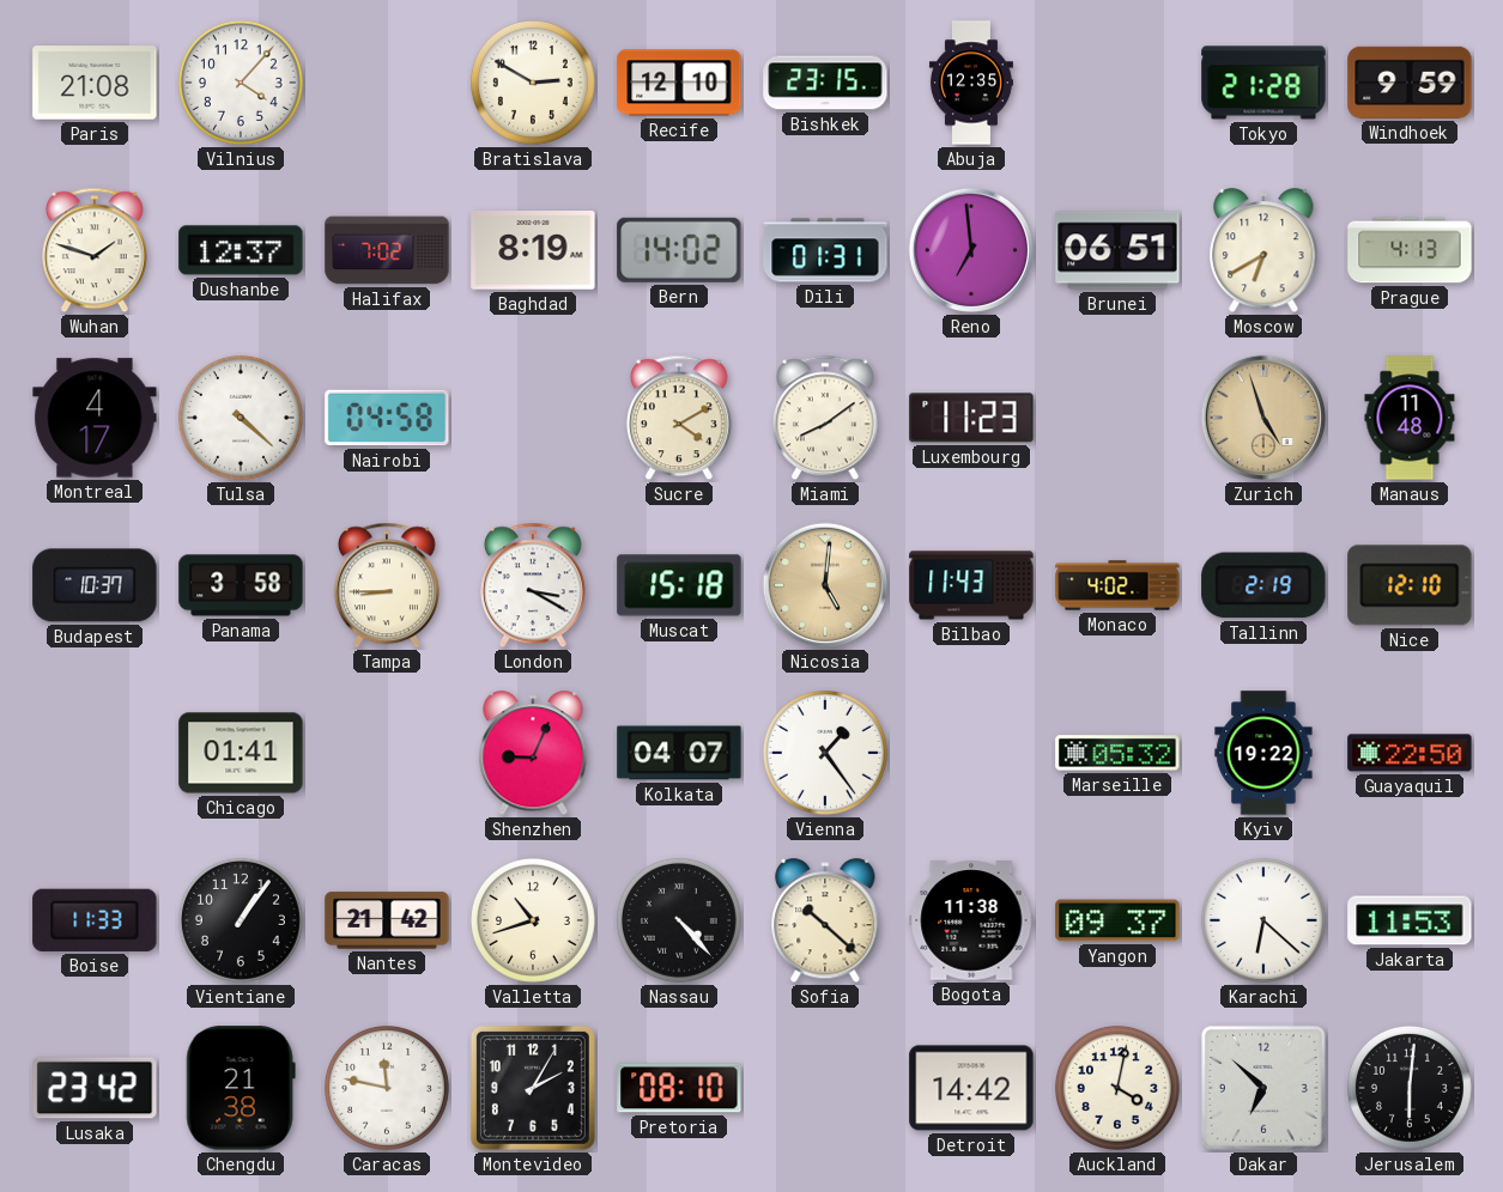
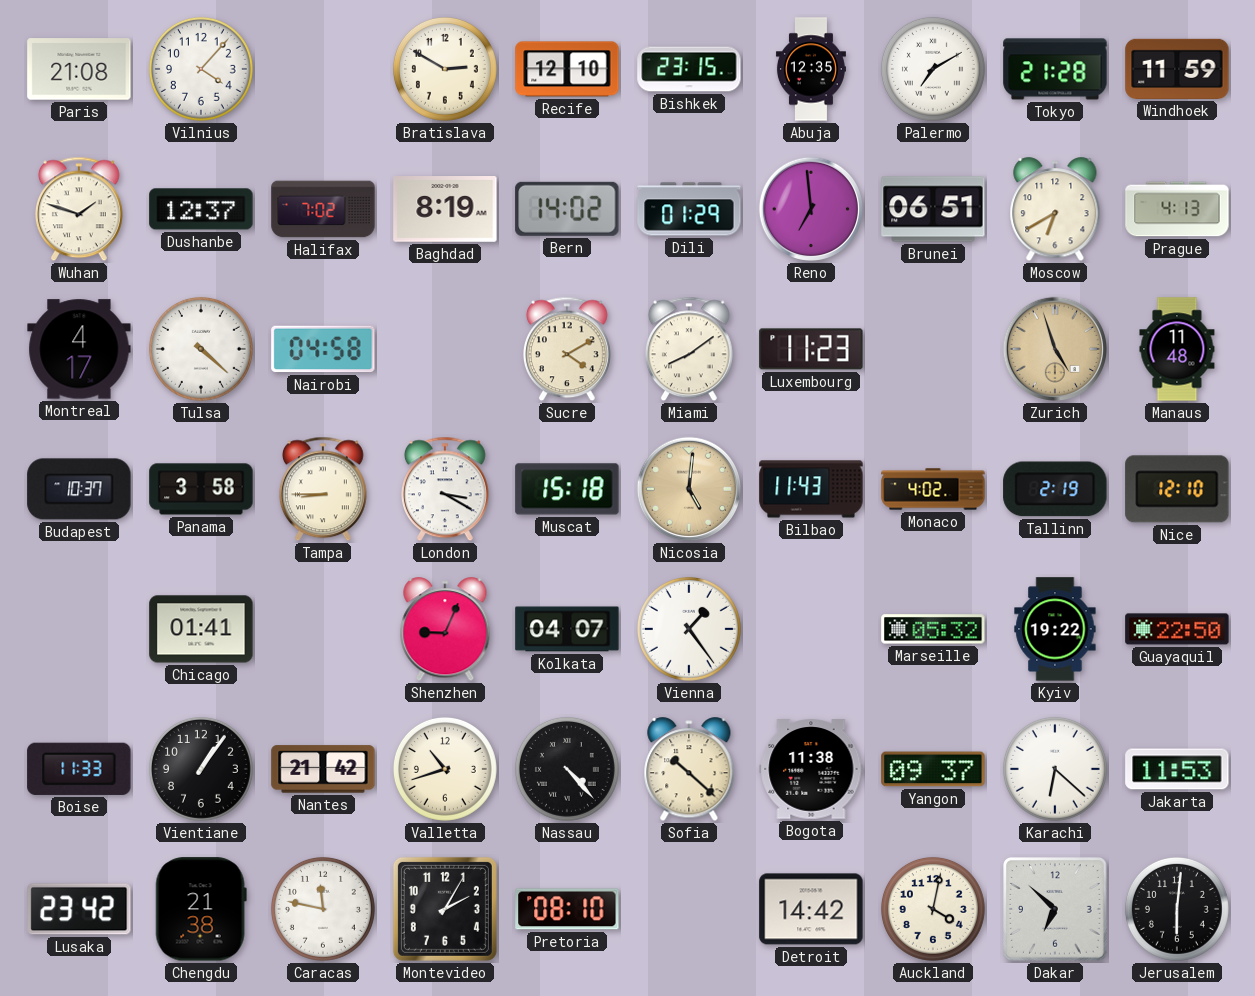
Palermo: none -> 7:10
Windhoek: 9:59 -> 11:59
Dili: 01:31 -> 01:29
